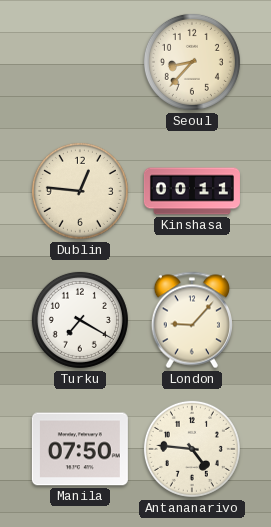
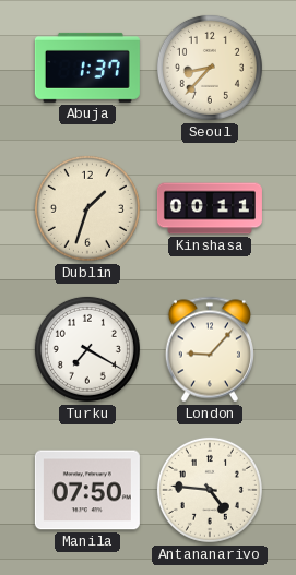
Abuja: none -> 1:37
Dublin: 12:46 -> 1:33
